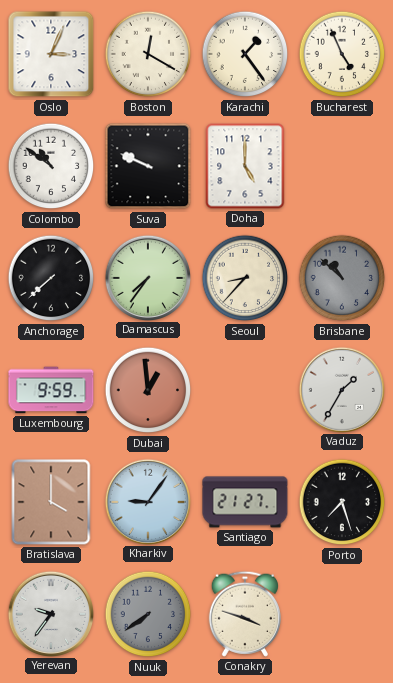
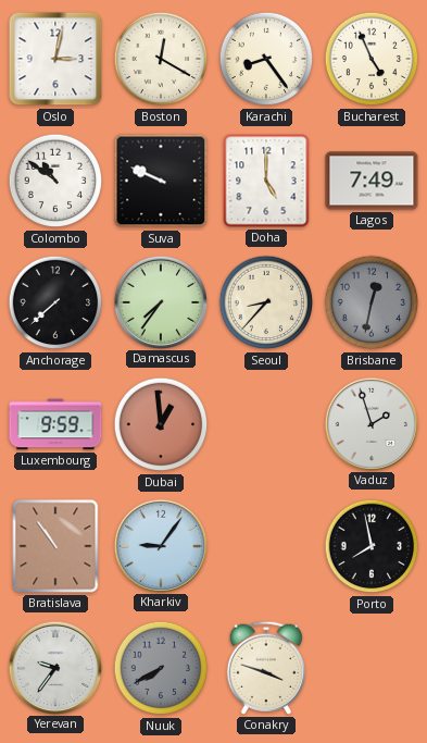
Oslo: 3:04 -> 3:02
Karachi: 1:24 -> 8:24
Lagos: none -> 7:49
Brisbane: 10:52 -> 12:32
Vaduz: 1:35 -> 1:57
Bratislava: 4:00 -> 10:54
Santiago: 21:27 -> none
Porto: 7:27 -> 7:58
Nuuk: 7:39 -> 7:40
